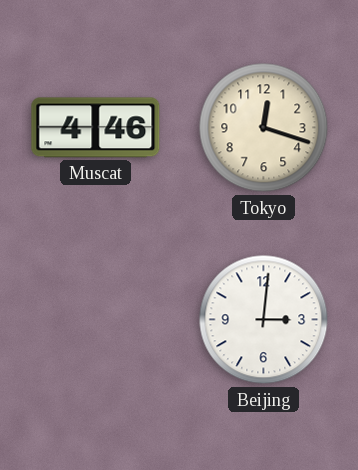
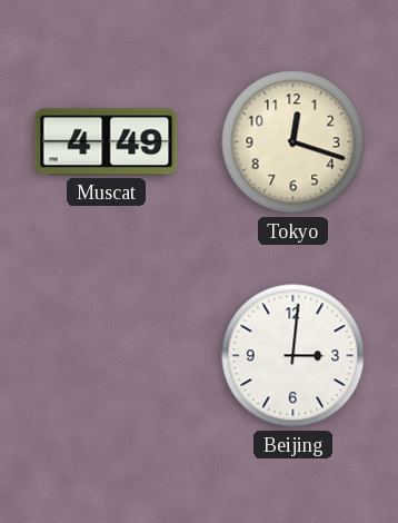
Muscat: 4:46 -> 4:49
